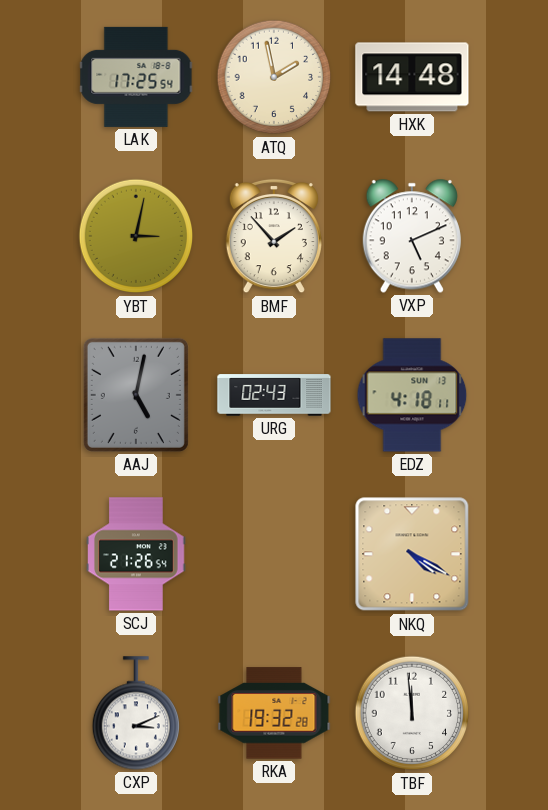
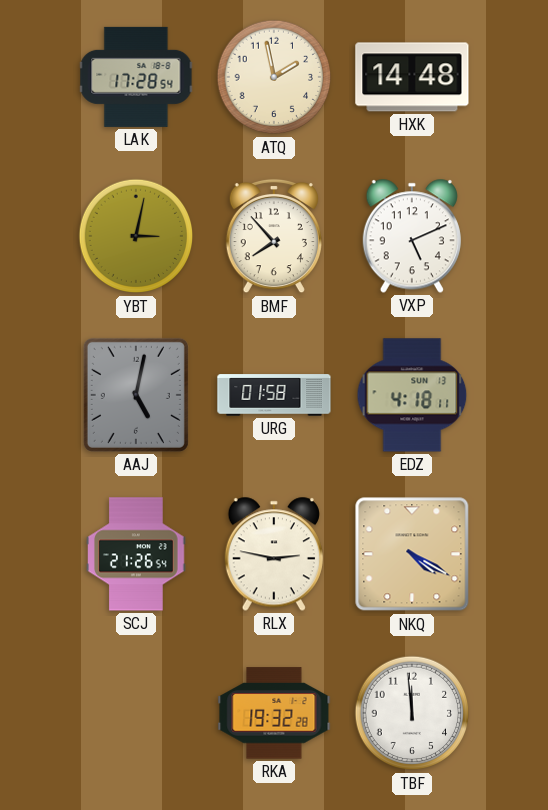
LAK: 17:25 -> 17:28
BMF: 1:53 -> 7:53
URG: 02:43 -> 01:58
RLX: none -> 2:47
CXP: 3:11 -> none
